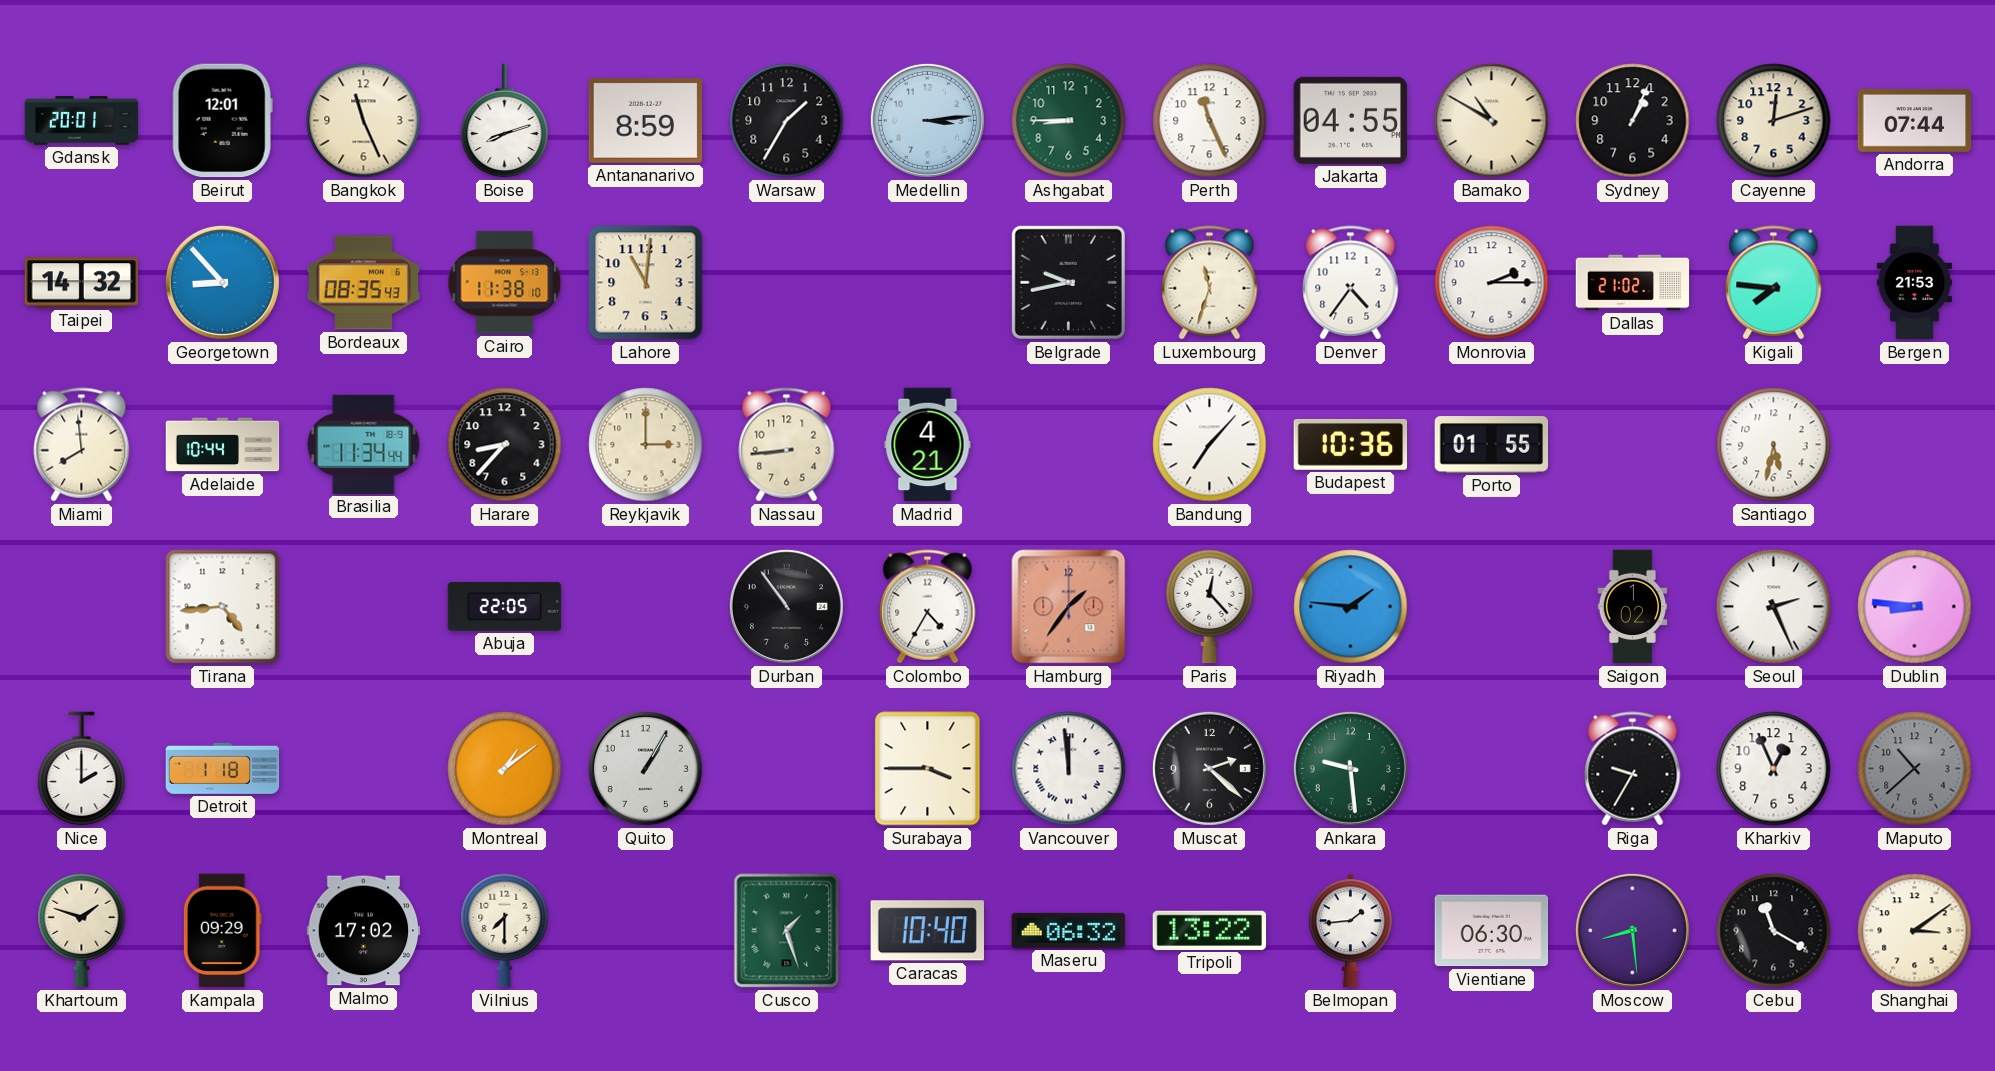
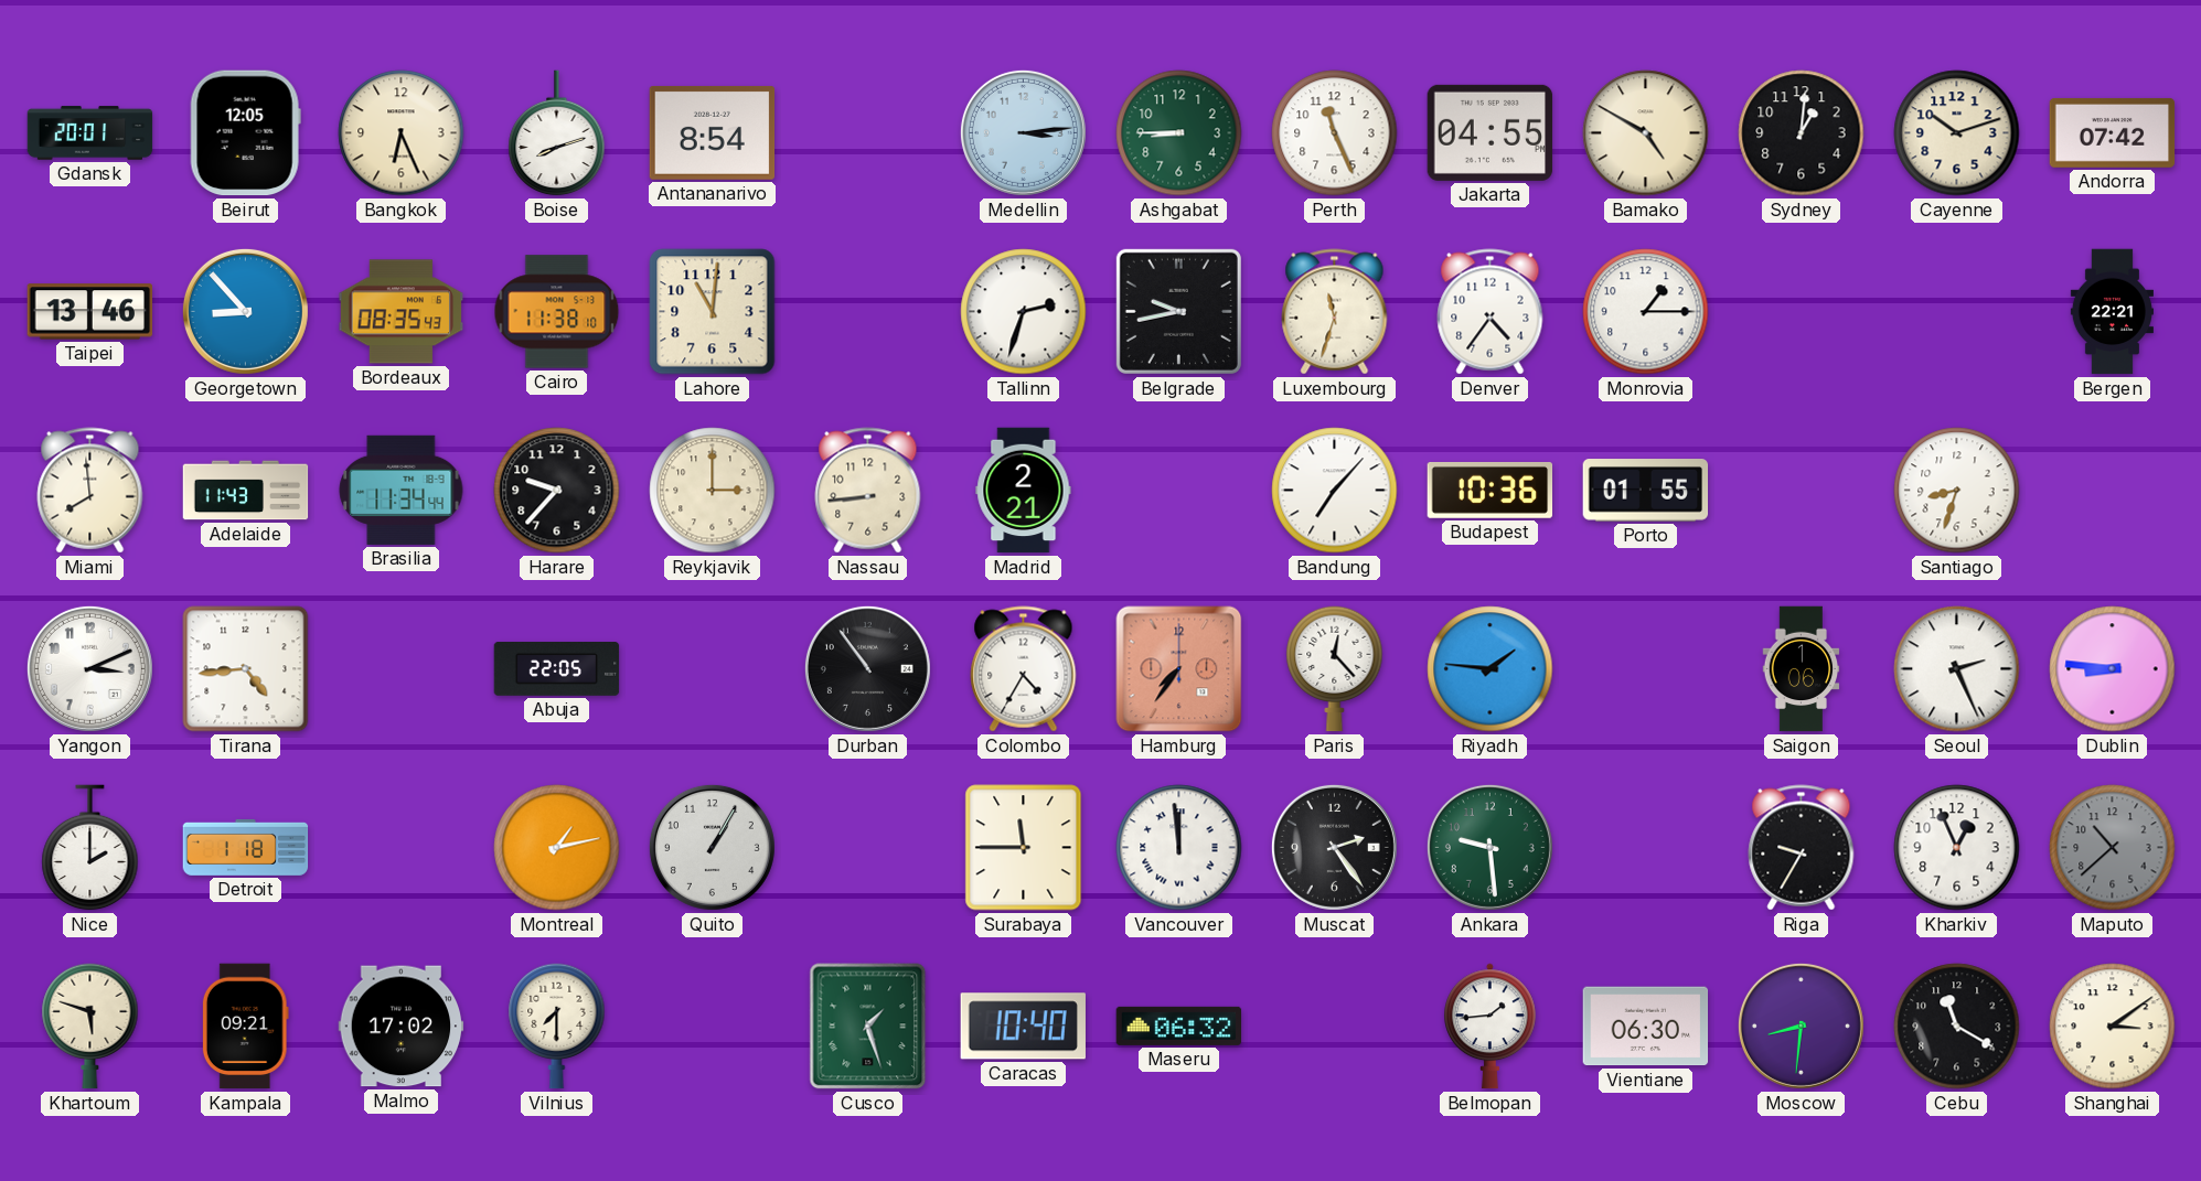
Beirut: 12:01 -> 12:05
Bangkok: 11:26 -> 6:26
Antananarivo: 8:59 -> 8:54
Warsaw: 1:35 -> none
Bamako: 10:50 -> 4:50
Sydney: 1:04 -> 1:01
Cayenne: 12:12 -> 10:12
Andorra: 07:44 -> 07:42
Taipei: 14:32 -> 13:46
Tallinn: none -> 2:33
Monrovia: 2:15 -> 1:15
Dallas: 21:02 -> none
Kigali: 7:46 -> none
Bergen: 21:53 -> 22:21
Adelaide: 10:44 -> 11:43
Harare: 8:37 -> 9:37
Madrid: 4:21 -> 2:21
Santiago: 5:32 -> 8:33
Yangon: none -> 3:11
Hamburg: 1:36 -> 7:36
Saigon: 1:02 -> 1:06
Montreal: 1:09 -> 1:13
Surabaya: 3:45 -> 11:45
Muscat: 2:22 -> 2:24
Khartoum: 1:48 -> 5:48
Kampala: 09:29 -> 09:21
Tripoli: 13:22 -> none
Moscow: 8:29 -> 8:31
